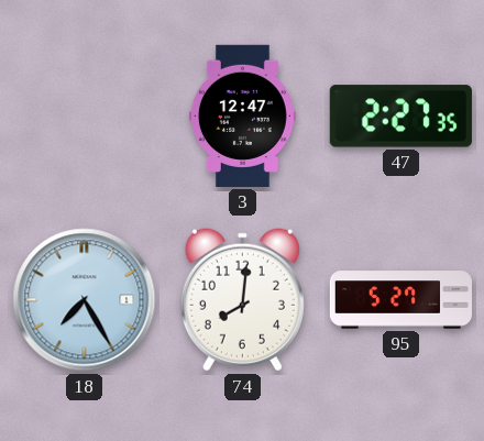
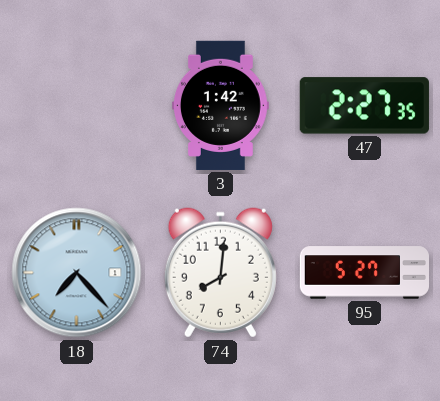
3: 12:47 -> 1:42
18: 7:25 -> 7:23
